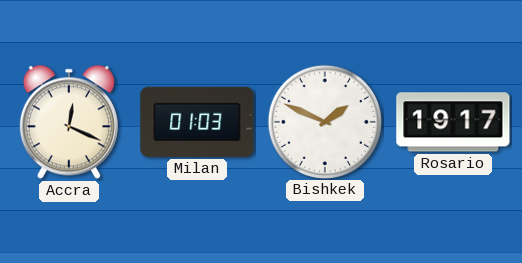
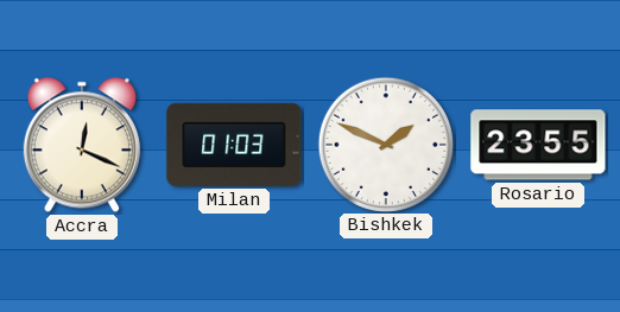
Rosario: 19:17 -> 23:55
